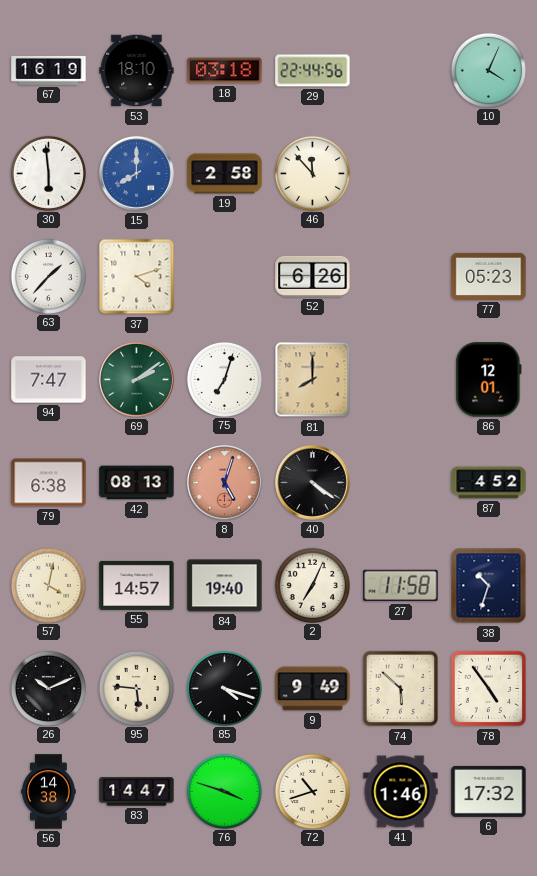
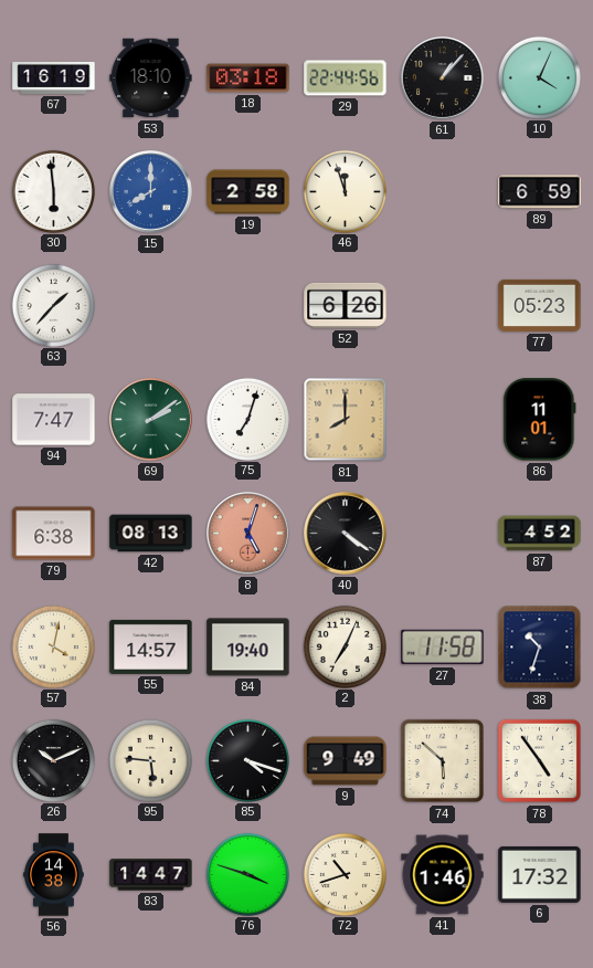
61: none -> 1:07
46: 11:53 -> 11:57
89: none -> 6:59
37: 4:12 -> none
86: 12:01 -> 11:01
